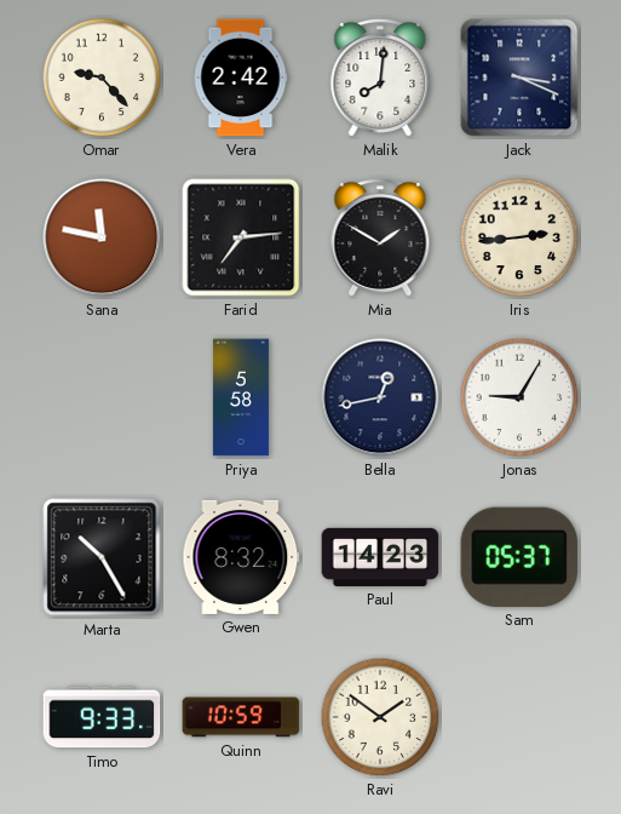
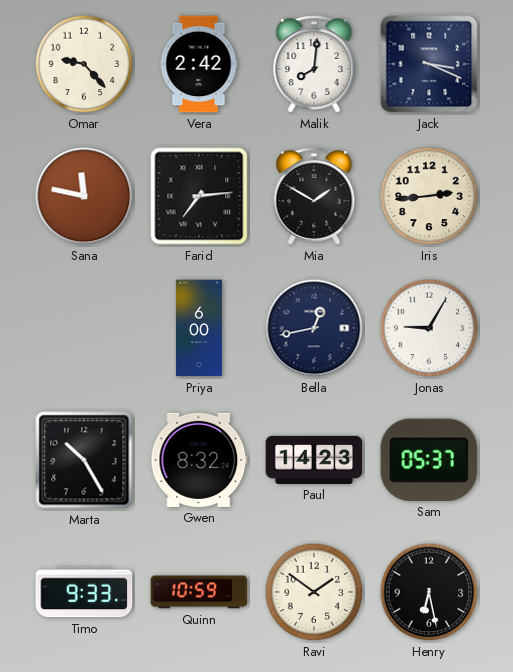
Priya: 5:58 -> 6:00
Henry: none -> 6:28
